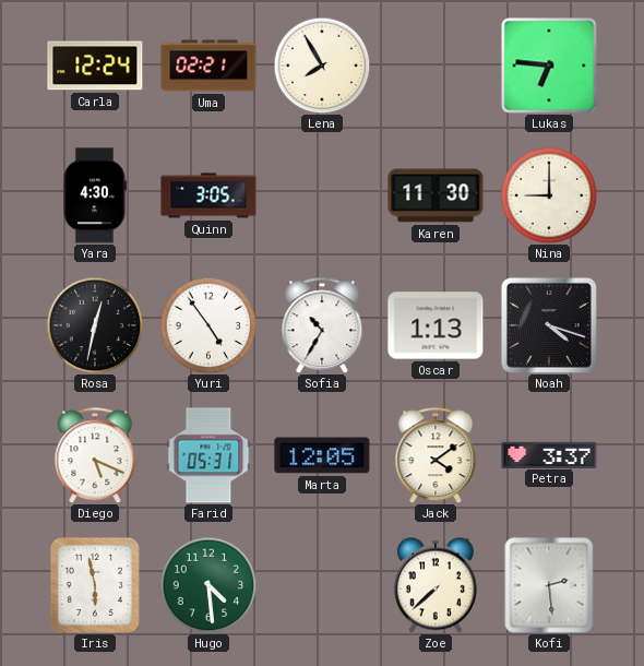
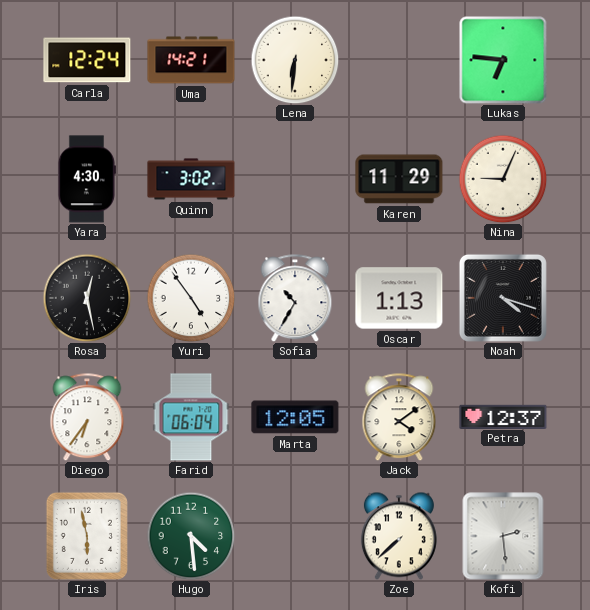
Uma: 02:21 -> 14:21
Lena: 7:55 -> 6:31
Quinn: 3:05 -> 3:02
Karen: 11:30 -> 11:29
Nina: 9:00 -> 9:04
Rosa: 12:32 -> 12:28
Diego: 5:19 -> 6:36
Farid: 05:31 -> 06:04
Petra: 3:37 -> 12:37
